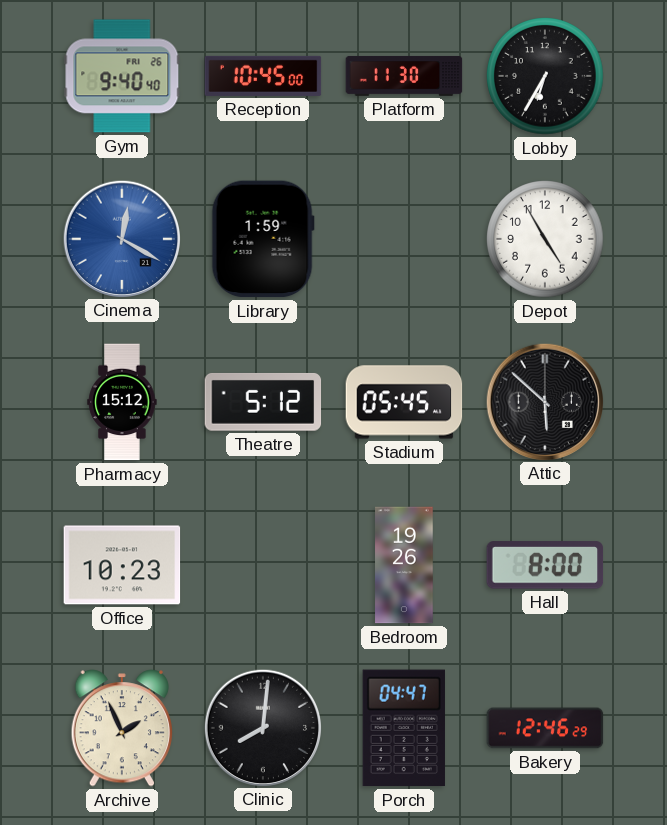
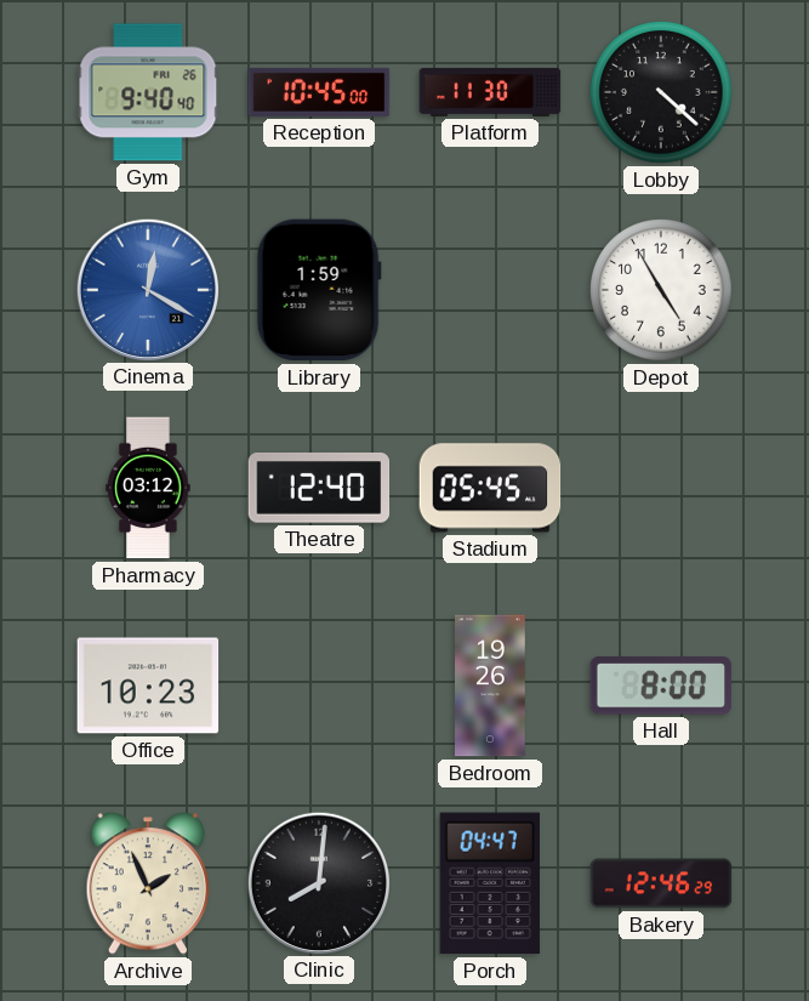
Lobby: 6:35 -> 4:22
Pharmacy: 15:12 -> 03:12
Theatre: 5:12 -> 12:40
Attic: 5:52 -> none
